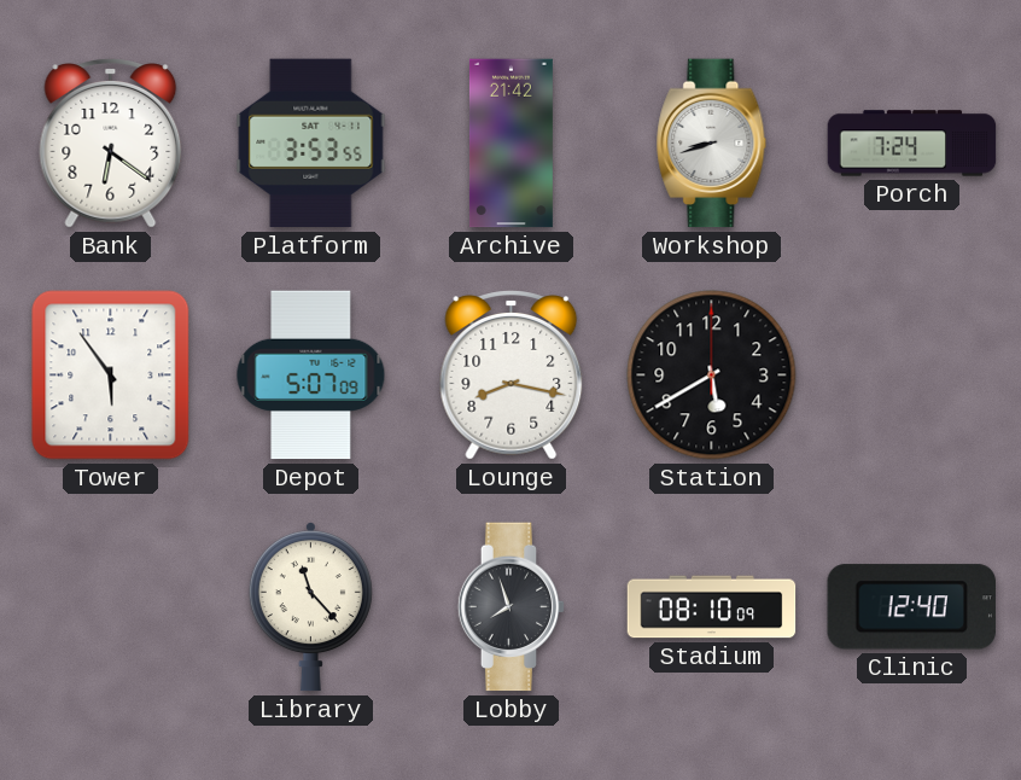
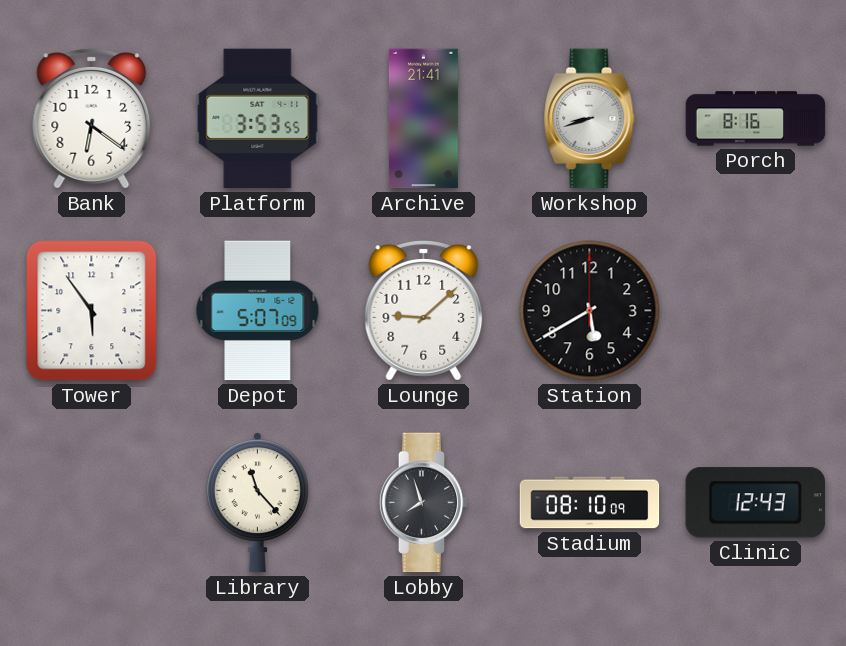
Archive: 21:42 -> 21:41
Porch: 7:24 -> 8:16
Lounge: 8:17 -> 9:08
Clinic: 12:40 -> 12:43
